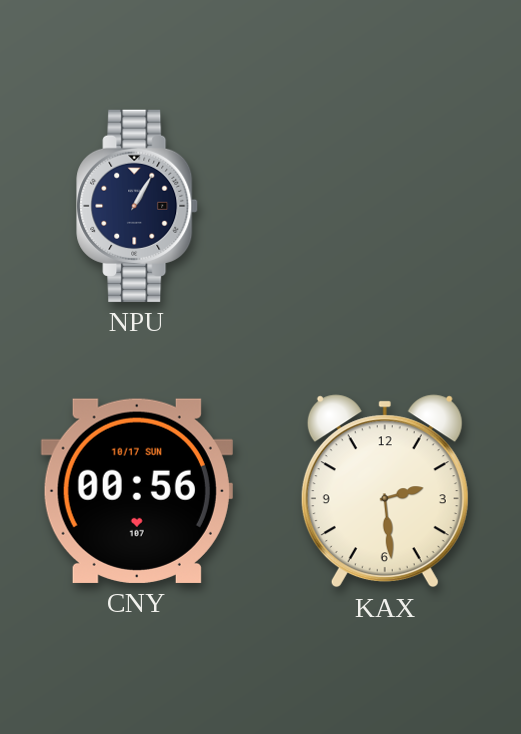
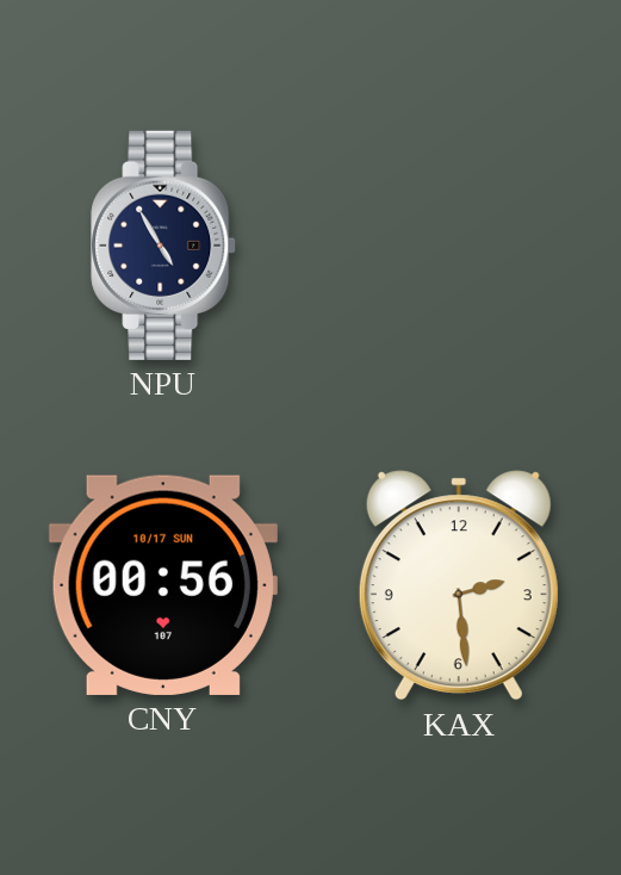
NPU: 1:05 -> 4:55
